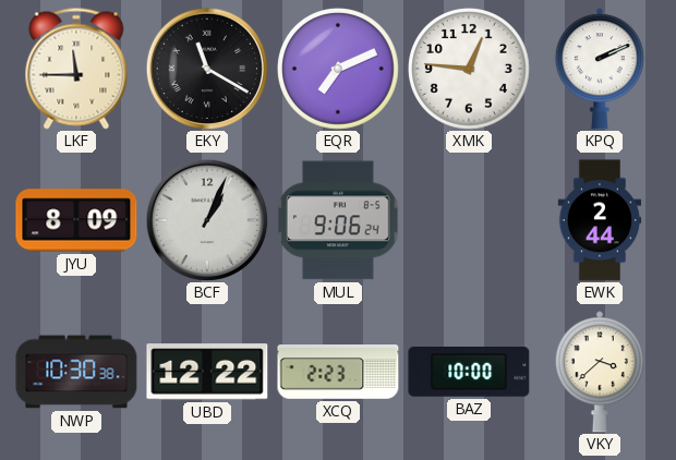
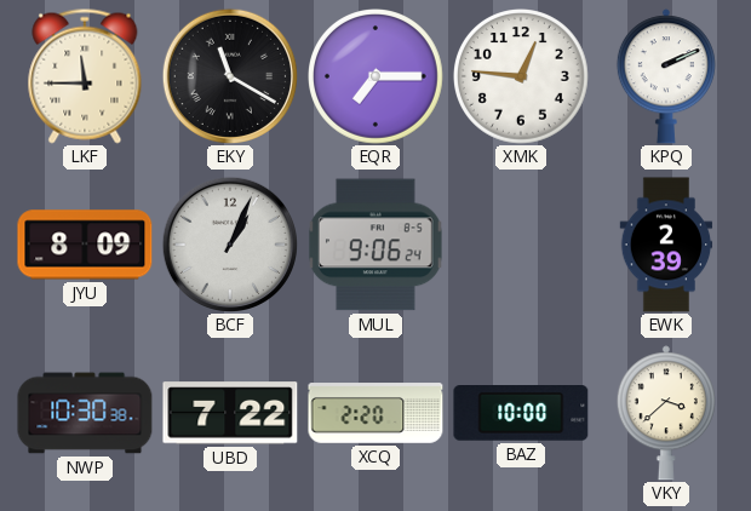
EQR: 7:11 -> 7:15
EWK: 2:44 -> 2:39
UBD: 12:22 -> 7:22
XCQ: 2:23 -> 2:20
